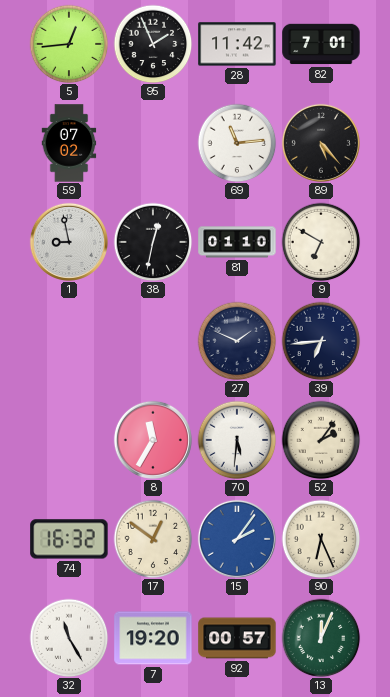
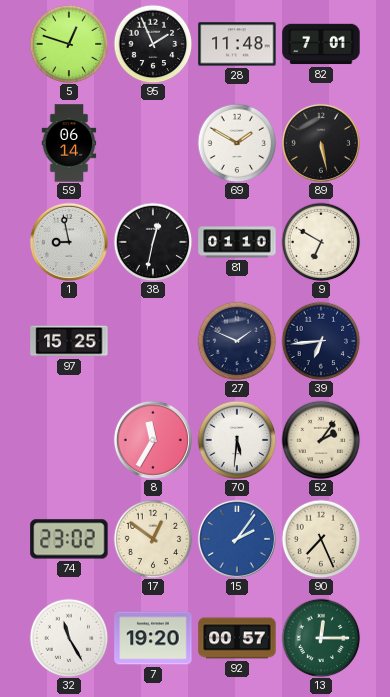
5: 12:44 -> 12:48
28: 11:42 -> 11:48
59: 07:02 -> 06:14
69: 11:14 -> 1:50
89: 5:23 -> 5:28
97: none -> 15:25
74: 16:32 -> 23:02
90: 6:26 -> 7:26
13: 12:04 -> 12:15
